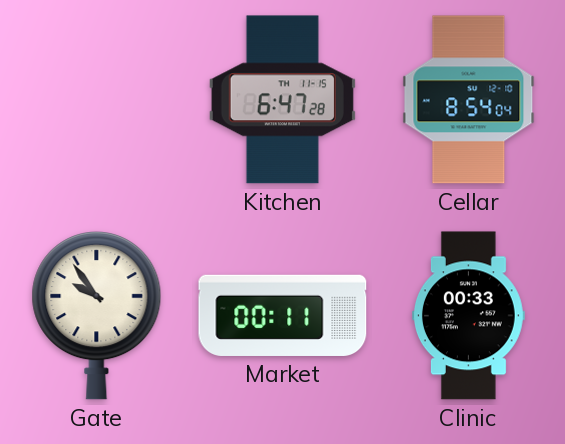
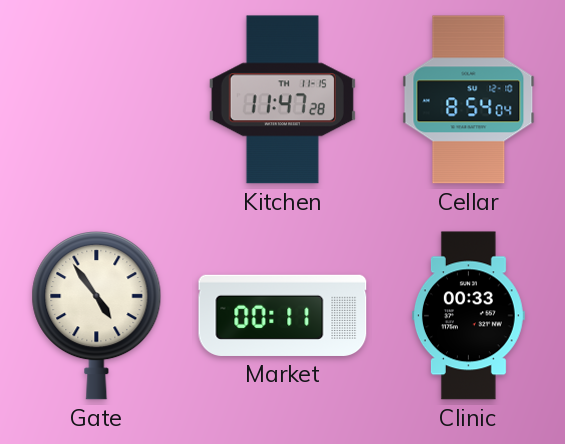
Kitchen: 6:47 -> 11:47
Gate: 9:54 -> 4:54
